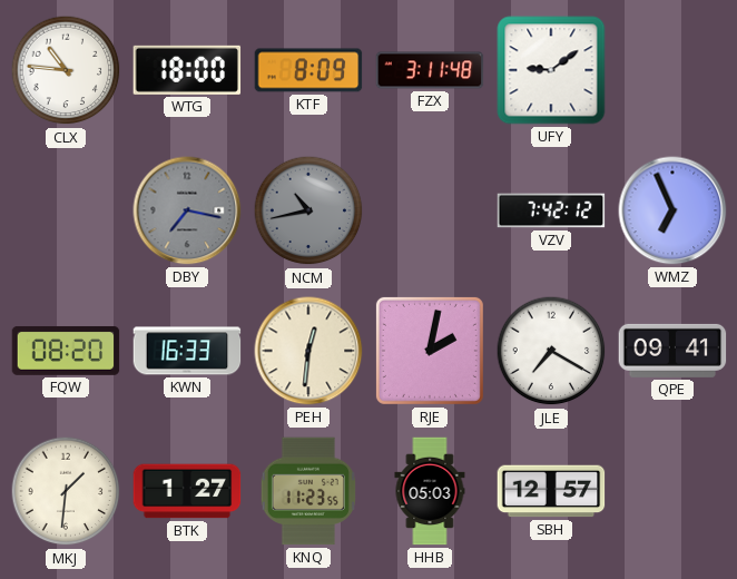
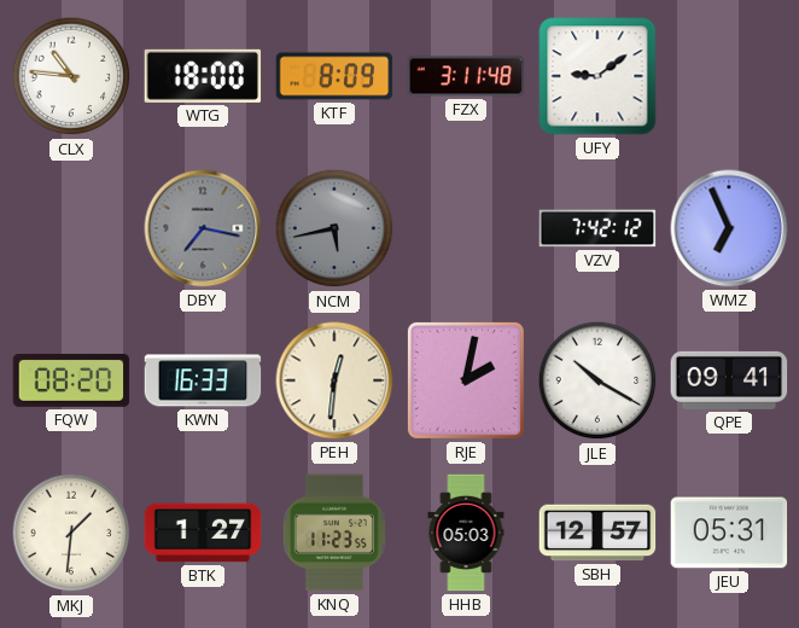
NCM: 10:43 -> 5:43
JLE: 7:20 -> 10:20
JEU: none -> 05:31
